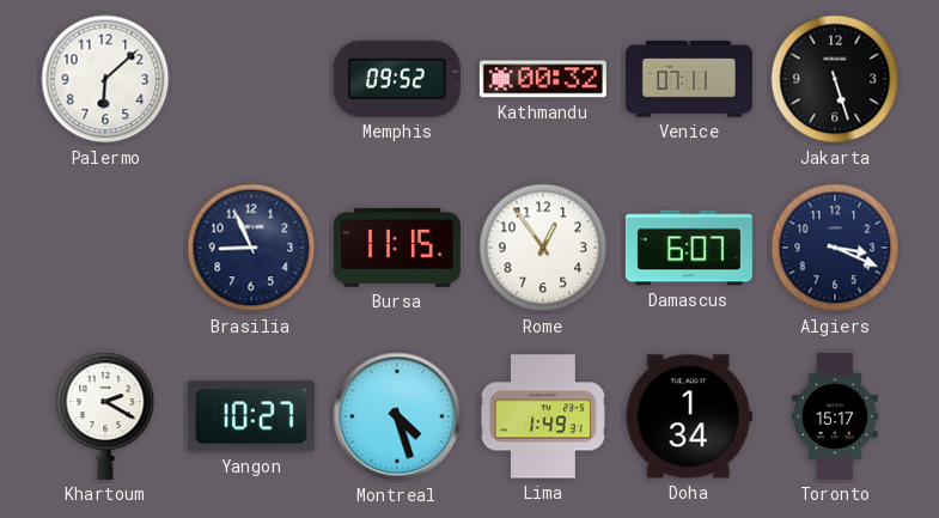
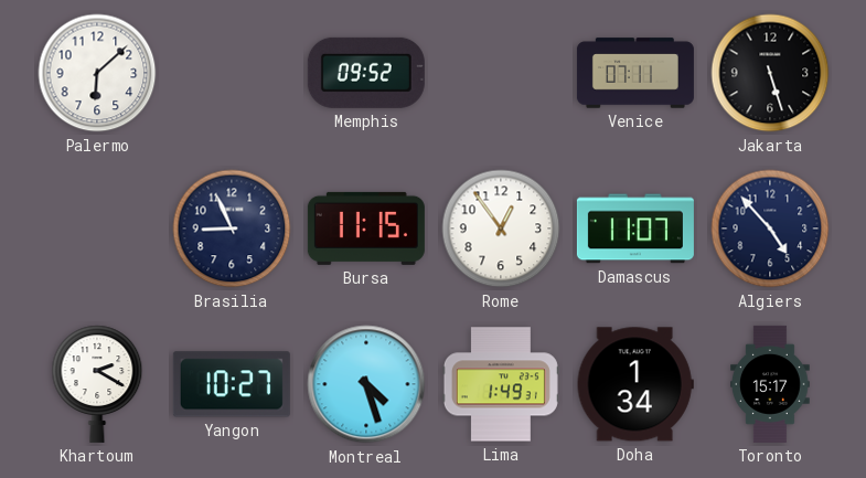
Kathmandu: 00:32 -> none
Damascus: 6:07 -> 11:07
Algiers: 3:19 -> 4:53
